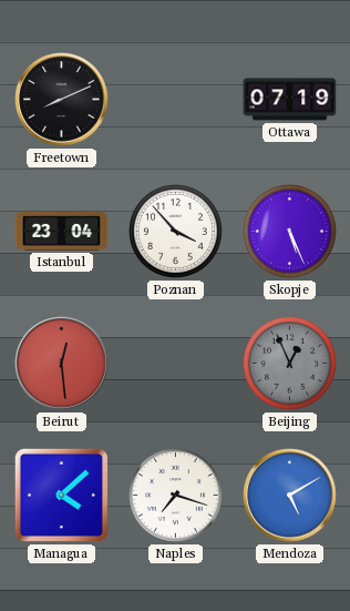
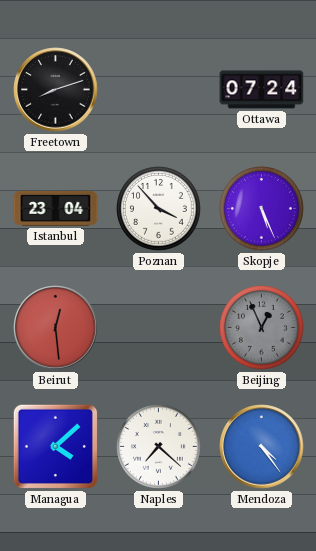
Freetown: 8:11 -> 8:12
Ottawa: 07:19 -> 07:24
Naples: 7:18 -> 7:22
Mendoza: 5:10 -> 4:24
